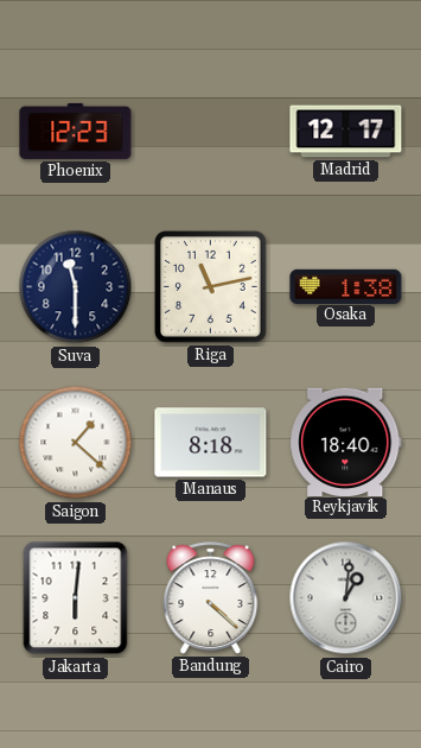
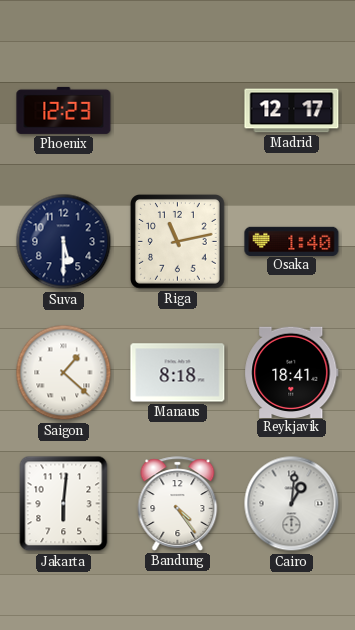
Suva: 11:30 -> 5:30
Osaka: 1:38 -> 1:40
Reykjavik: 18:40 -> 18:41
Bandung: 4:22 -> 4:24
